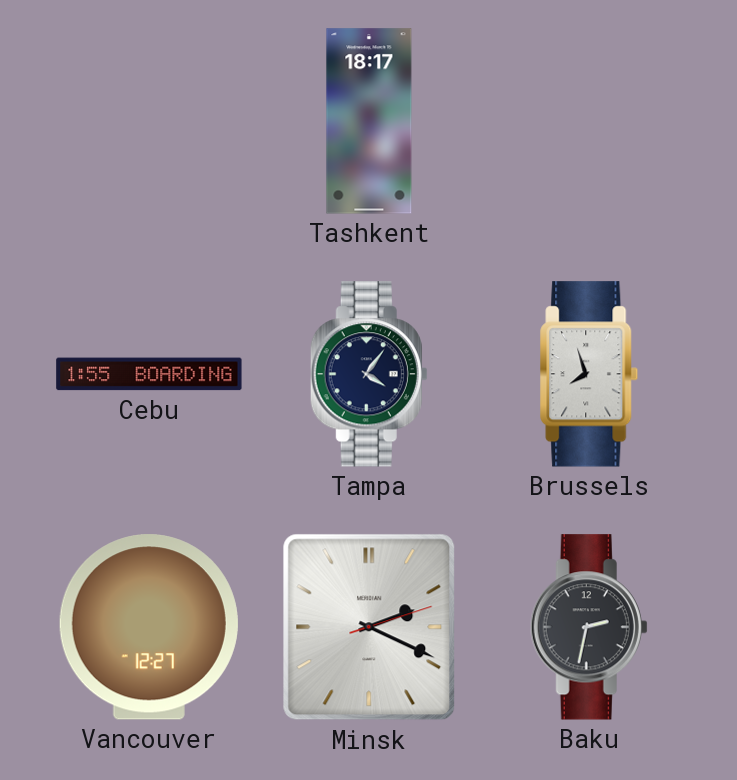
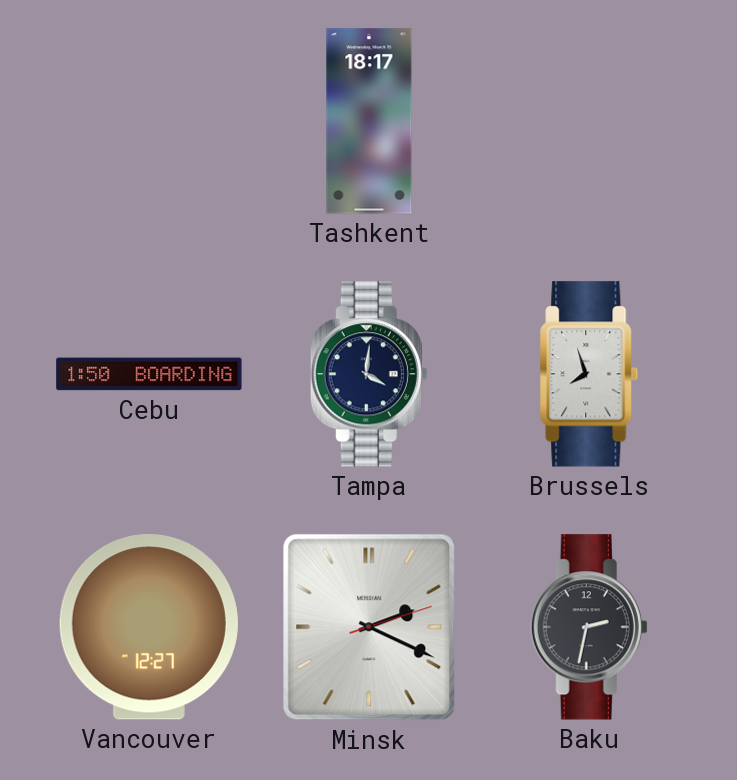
Cebu: 1:55 -> 1:50
Tampa: 4:06 -> 4:01
